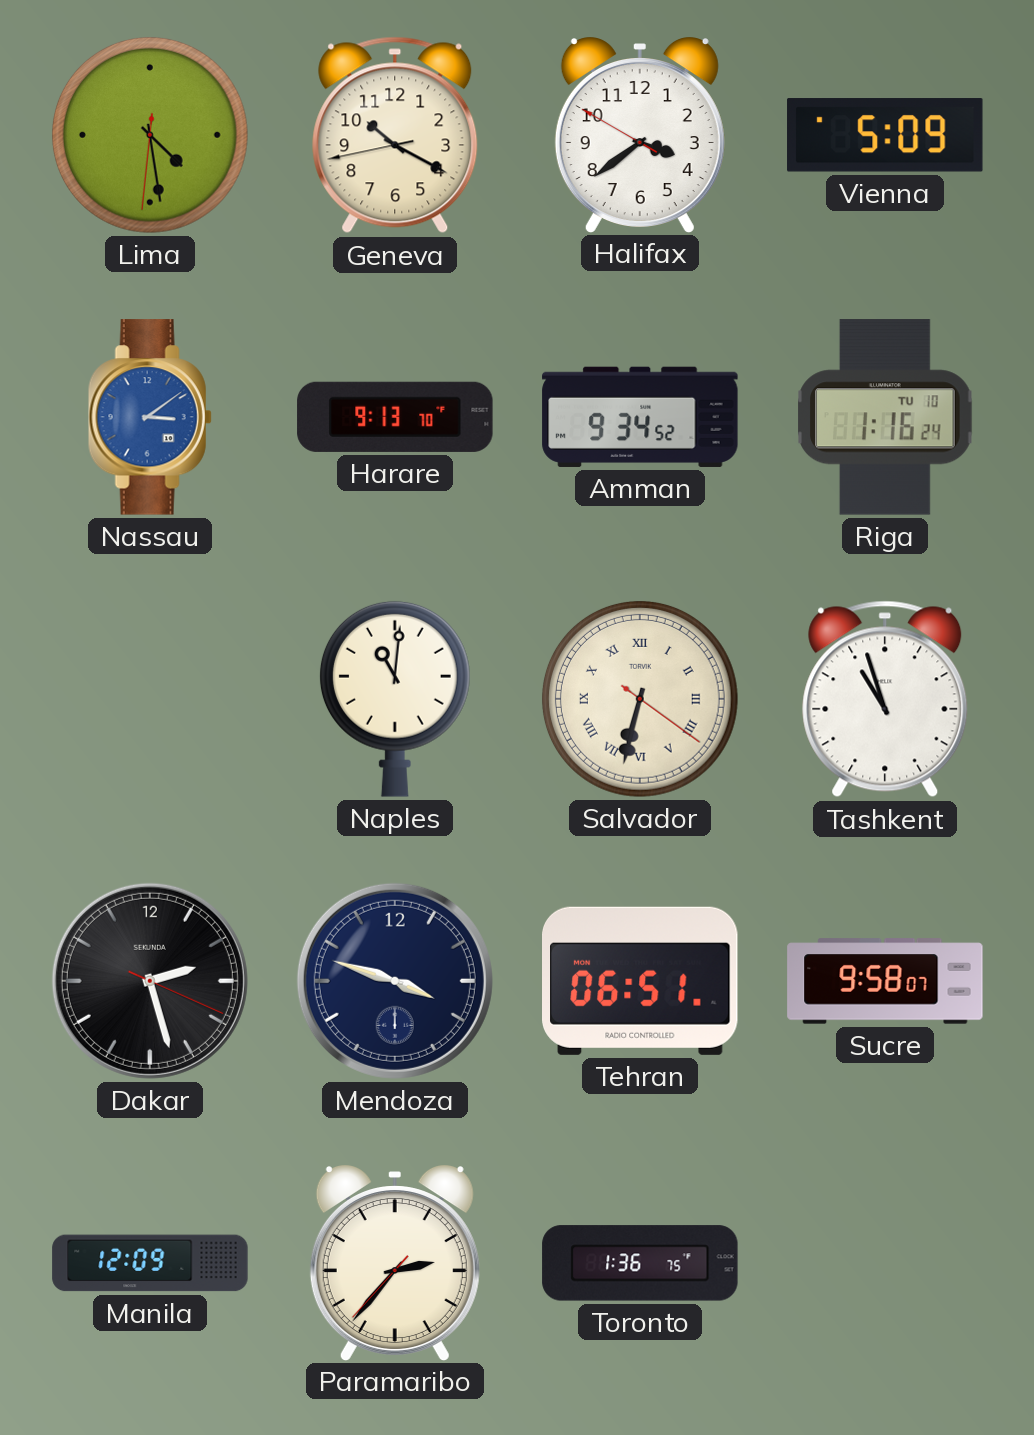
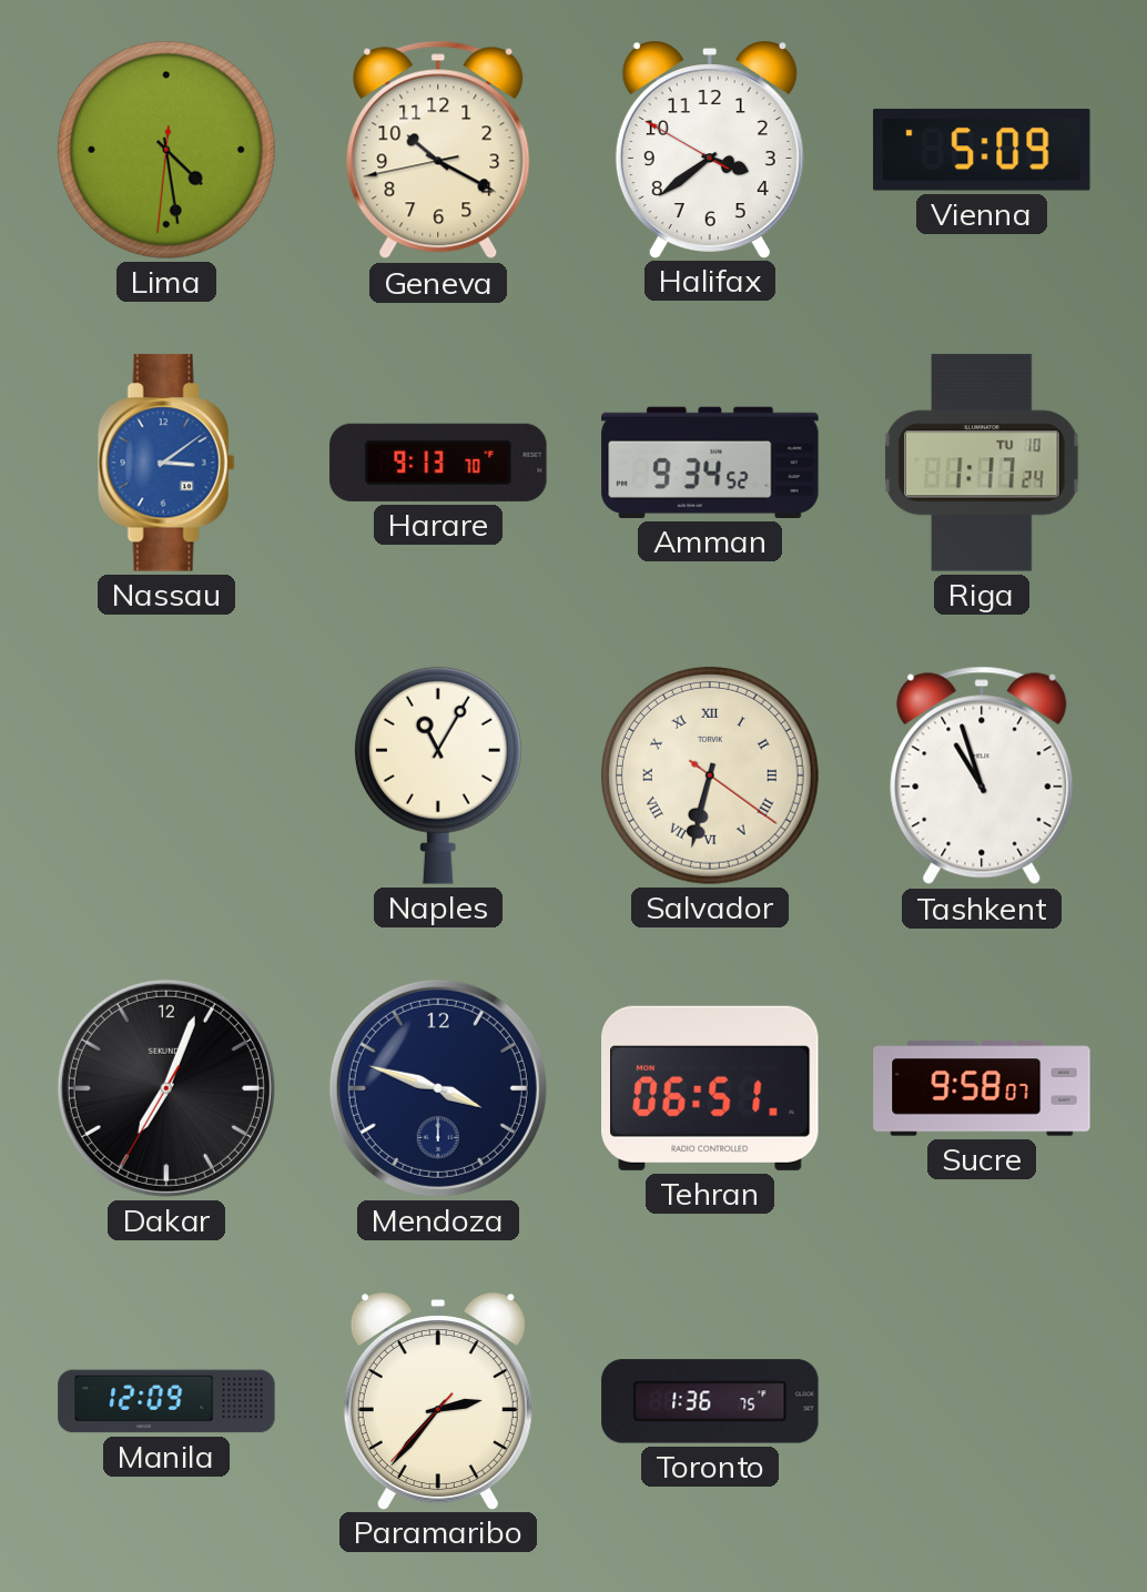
Riga: 1:16 -> 1:17
Naples: 11:01 -> 11:05
Dakar: 2:27 -> 7:03
